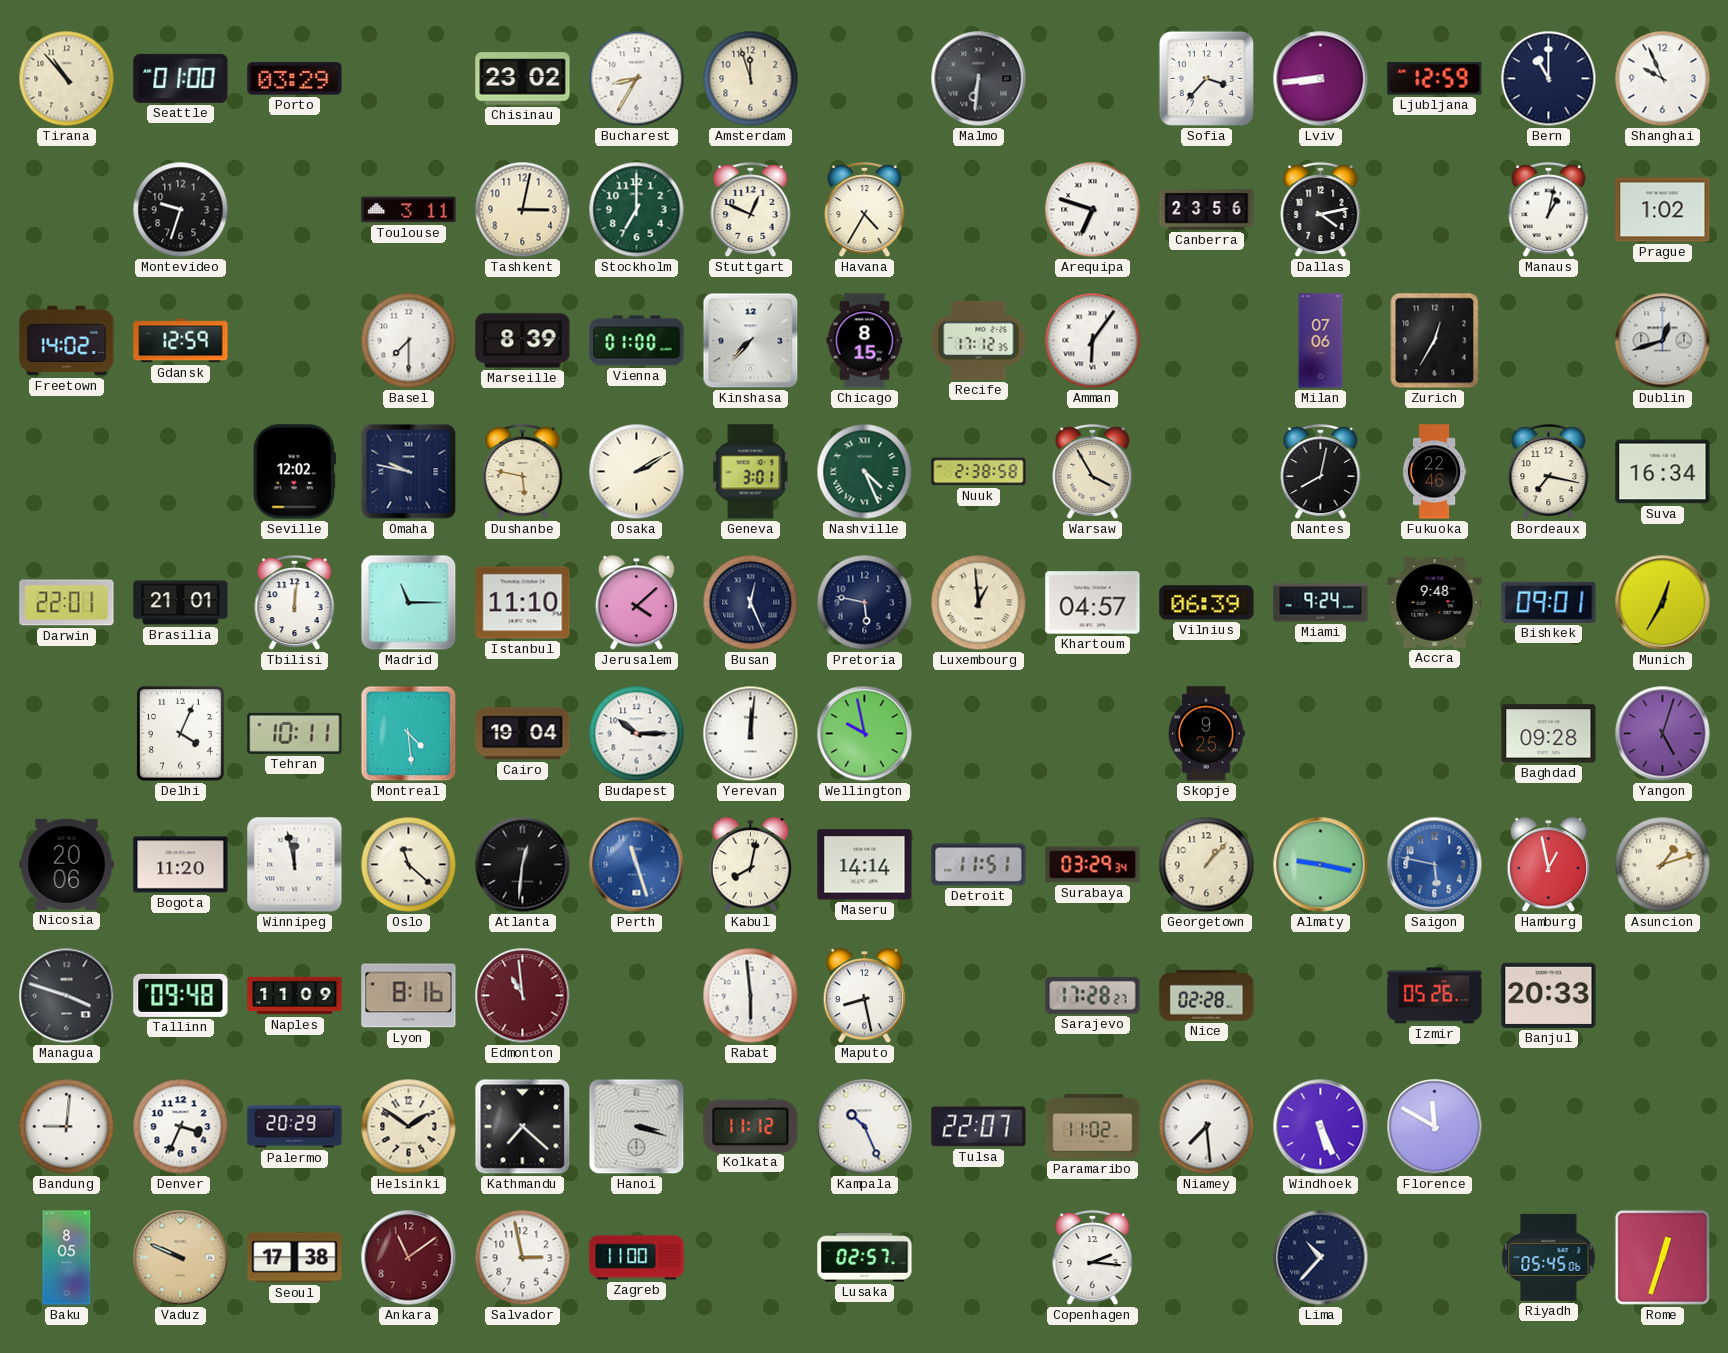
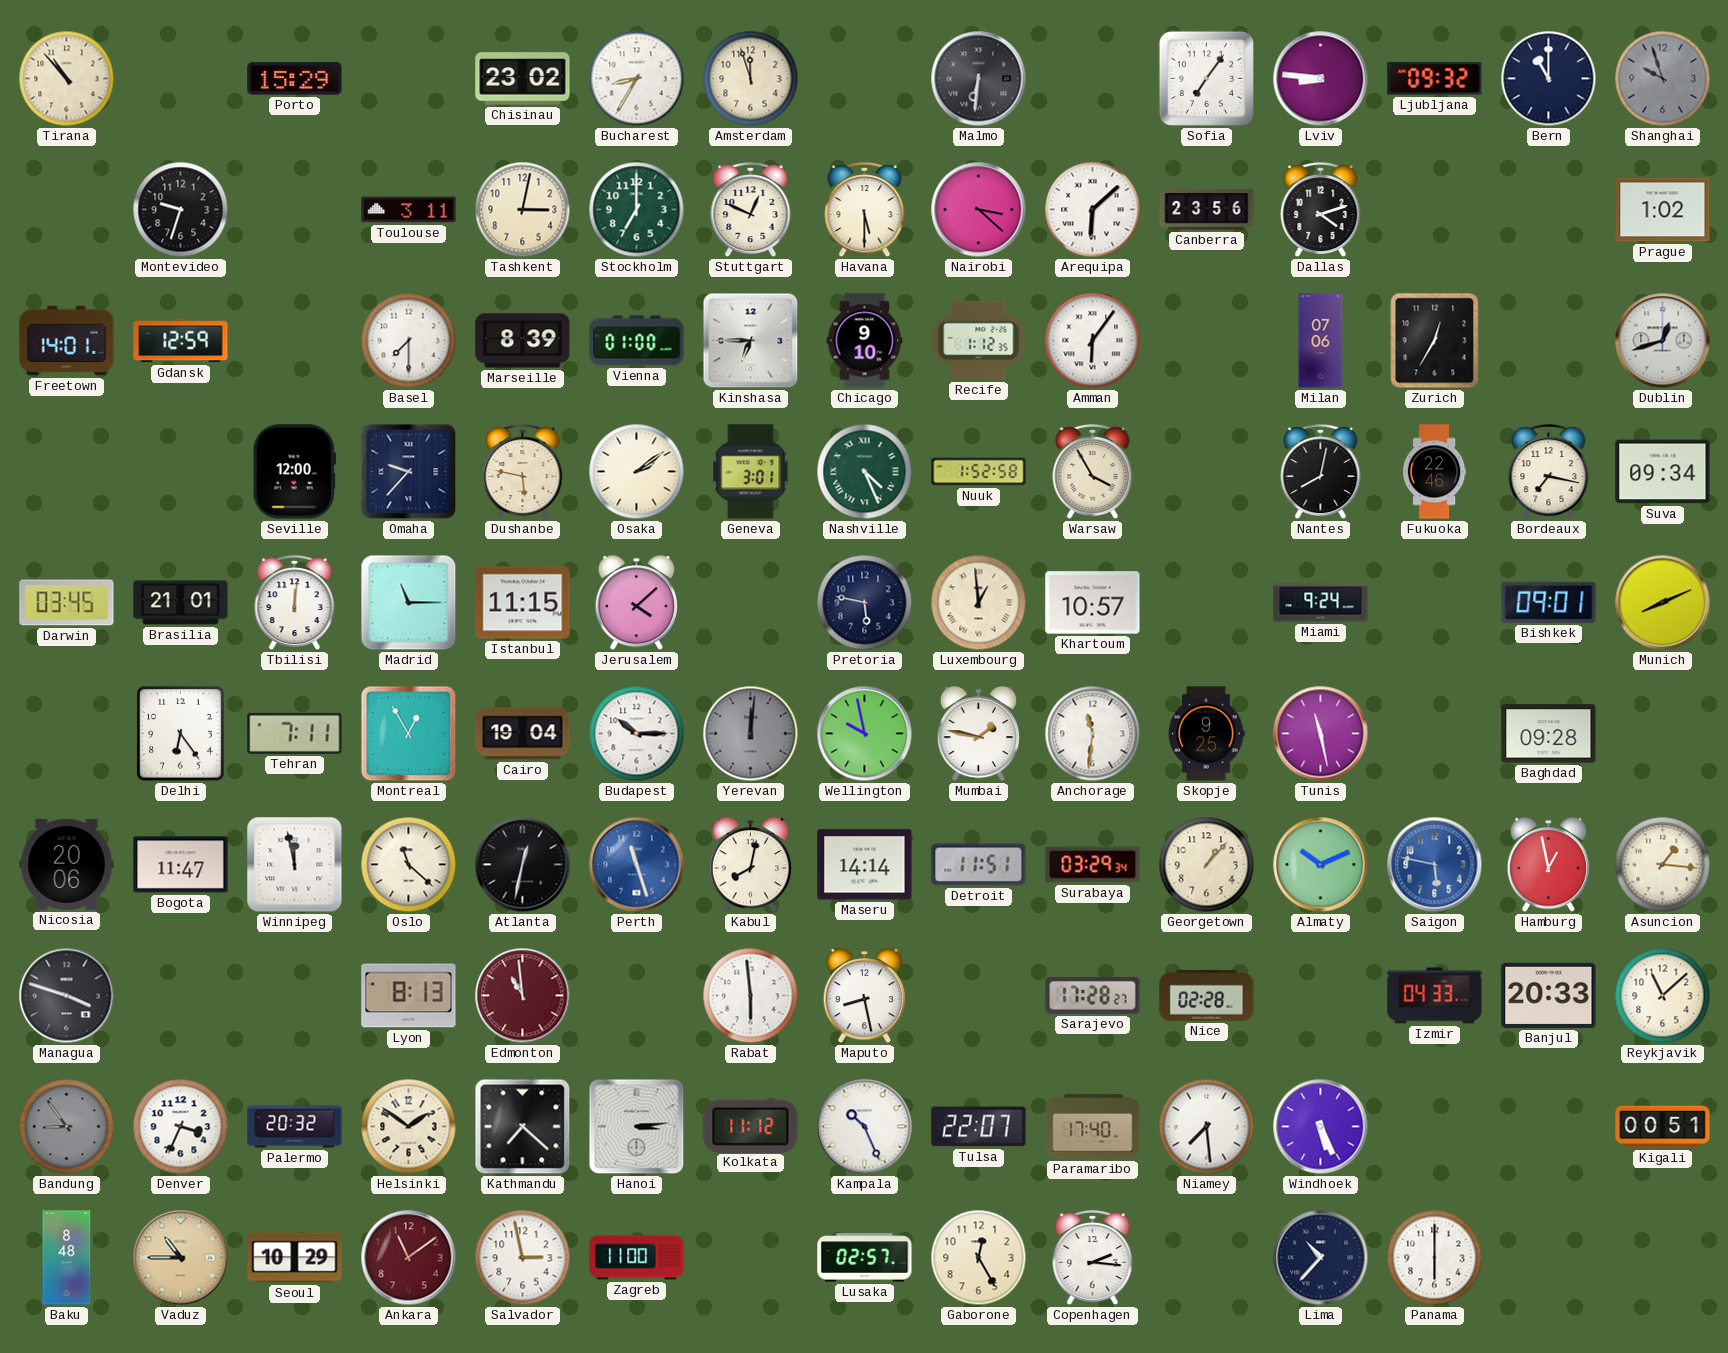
Seattle: 01:00 -> none
Porto: 03:29 -> 15:29
Sofia: 3:37 -> 7:06
Lviv: 8:44 -> 8:46
Ljubljana: 12:59 -> 09:32
Shanghai: 9:56 -> 9:57
Shanghai dial: white -> grey
Havana: 4:35 -> 5:30
Nairobi: none -> 3:22
Arequipa: 6:48 -> 6:08
Dallas: 4:13 -> 4:12
Manaus: 1:02 -> none
Freetown: 14:02 -> 14:01
Kinshasa: 7:37 -> 6:45
Chicago: 8:15 -> 9:10
Recife: 17:12 -> 1:12
Seville: 12:02 -> 12:00
Omaha: 9:47 -> 9:37
Osaka: 2:10 -> 2:09
Nuuk: 2:38 -> 1:52
Suva: 16:34 -> 09:34
Darwin: 22:01 -> 03:45
Istanbul: 11:10 -> 11:15
Busan: 12:26 -> none
Khartoum: 04:57 -> 10:57
Vilnius: 06:39 -> none
Accra: 9:48 -> none
Munich: 12:35 -> 8:11
Delhi: 4:04 -> 6:24
Tehran: 10:11 -> 7:11
Montreal: 4:29 -> 12:55
Yerevan dial: white -> grey
Mumbai: none -> 1:47
Anchorage: none -> 11:31
Tunis: none -> 11:28
Yangon: 5:03 -> none
Bogota: 11:20 -> 11:47
Atlanta: 12:31 -> 12:32
Almaty: 9:17 -> 10:11
Asuncion: 1:12 -> 1:16
Tallinn: 09:48 -> none
Naples: 11:09 -> none
Lyon: 8:16 -> 8:13
Izmir: 05:26 -> 04:33
Reykjavik: none -> 11:08
Bandung: 9:01 -> 8:54
Bandung dial: white -> grey
Palermo: 20:29 -> 20:32
Hanoi: 3:18 -> 3:14
Paramaribo: 11:02 -> 17:40
Florence: 11:50 -> none
Kigali: none -> 00:51
Baku: 8:05 -> 8:48
Vaduz: 9:49 -> 10:45
Seoul: 17:38 -> 10:29
Gaborone: none -> 12:25
Panama: none -> 6:00
Riyadh: 05:45 -> none
Rome: 12:33 -> none
